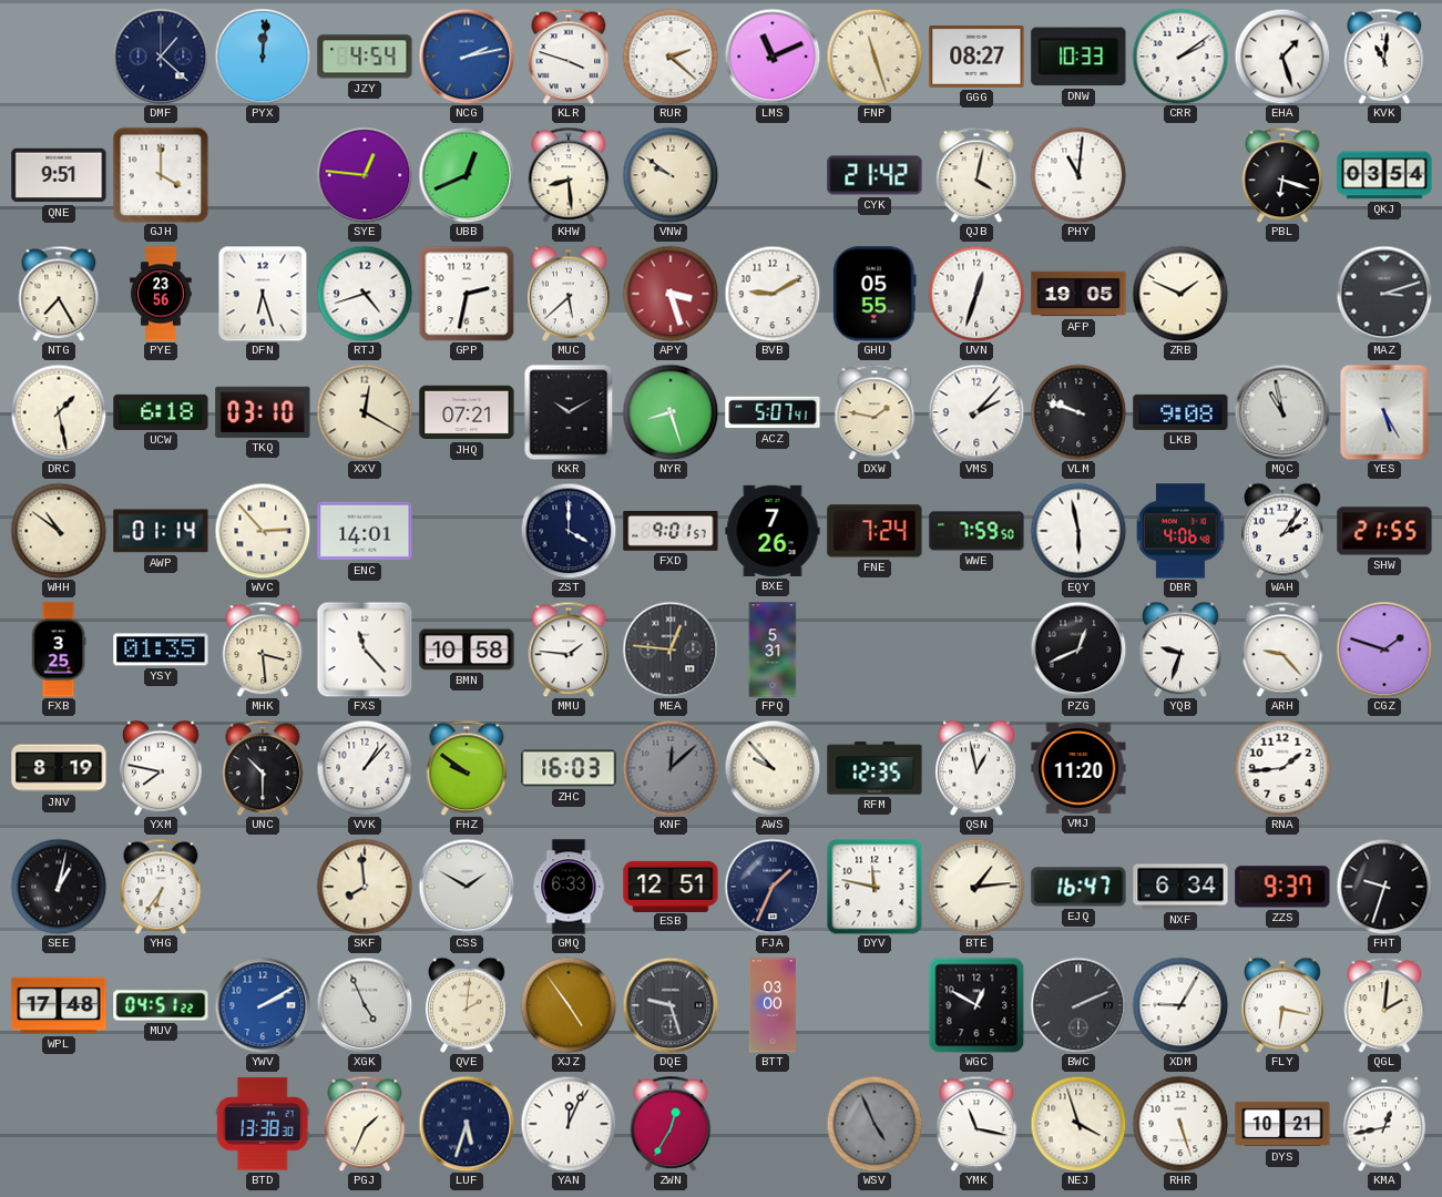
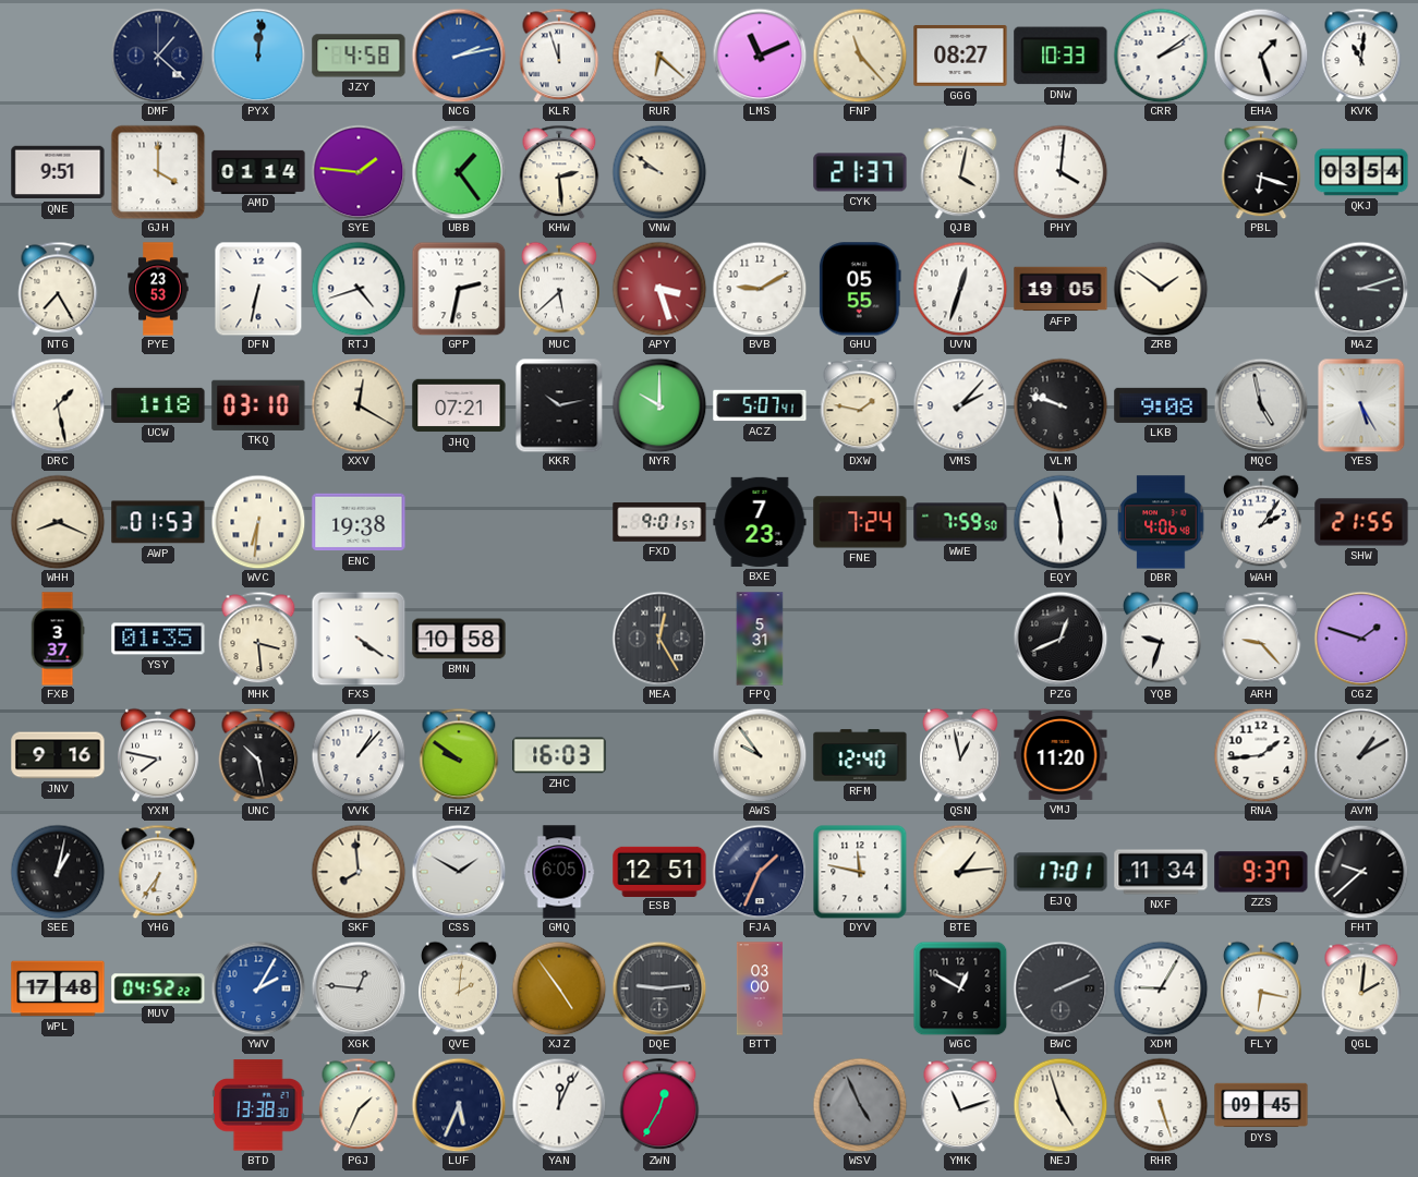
JZY: 4:54 -> 4:58
KLR: 3:48 -> 11:57
RUR: 2:22 -> 6:22
FNP: 11:27 -> 11:23
AMD: none -> 01:14
SYE: 12:46 -> 1:46
UBB: 12:41 -> 1:24
KHW: 8:29 -> 2:29
CYK: 21:42 -> 21:37
PHY: 11:01 -> 4:01
PYE: 23:56 -> 23:53
DFN: 6:27 -> 6:32
ZRB: 1:49 -> 1:51
UCW: 6:18 -> 1:18
KKR: 10:10 -> 10:13
NYR: 8:27 -> 10:00
MQC: 10:58 -> 4:58
WHH: 10:51 -> 8:19
AWP: 01:14 -> 01:53
WVC: 2:53 -> 6:31
ENC: 14:01 -> 19:38
ZST: 4:00 -> none
BXE: 7:26 -> 7:23
FXB: 3:25 -> 3:37
FXS: 11:23 -> 4:21
MMU: 1:46 -> none
MEA: 12:46 -> 12:25
JNV: 8:19 -> 9:16
UNC: 10:30 -> 10:28
KNF: 12:08 -> none
AWS: 9:53 -> 9:54
RFM: 12:35 -> 12:40
AVM: none -> 1:10
GMQ: 6:33 -> 6:05
EJQ: 16:47 -> 17:01
NXF: 6:34 -> 11:34
FHT: 9:33 -> 9:38
MUV: 04:51 -> 04:52
YWV: 2:10 -> 2:05
XGK: 4:56 -> 12:46
DQE: 9:27 -> 9:14
LUF: 5:33 -> 5:34
YMK: 11:17 -> 11:12
NEJ: 3:57 -> 4:57
DYS: 10:21 -> 09:45
KMA: 12:43 -> none
